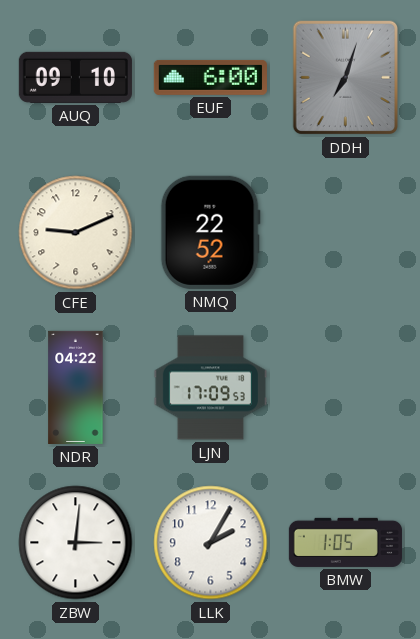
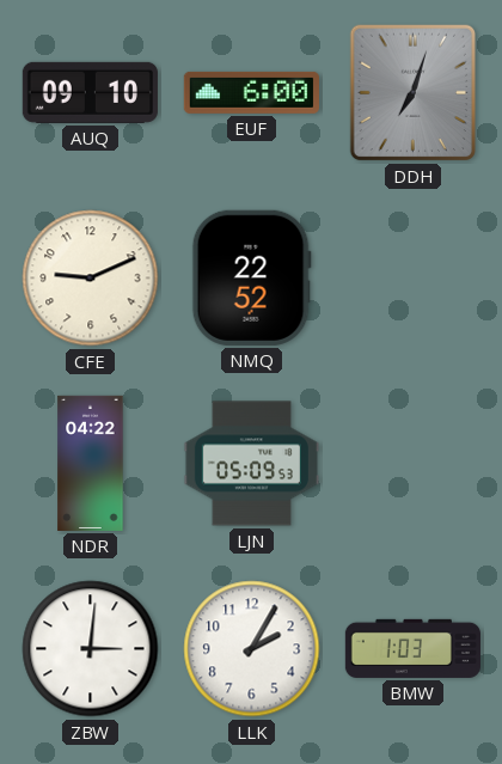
LJN: 17:09 -> 05:09
BMW: 1:05 -> 1:03
